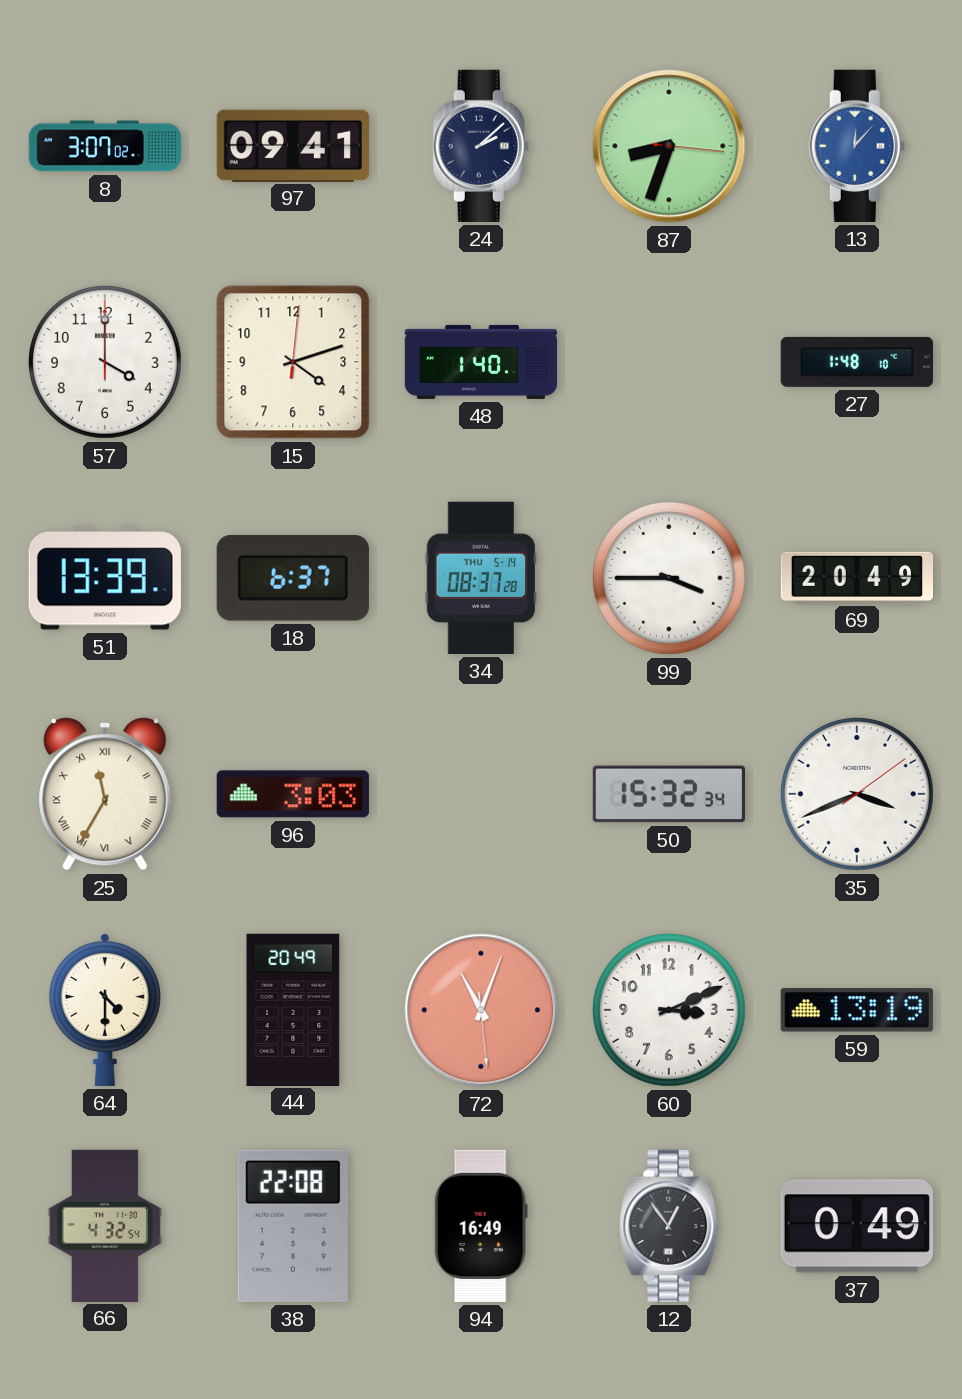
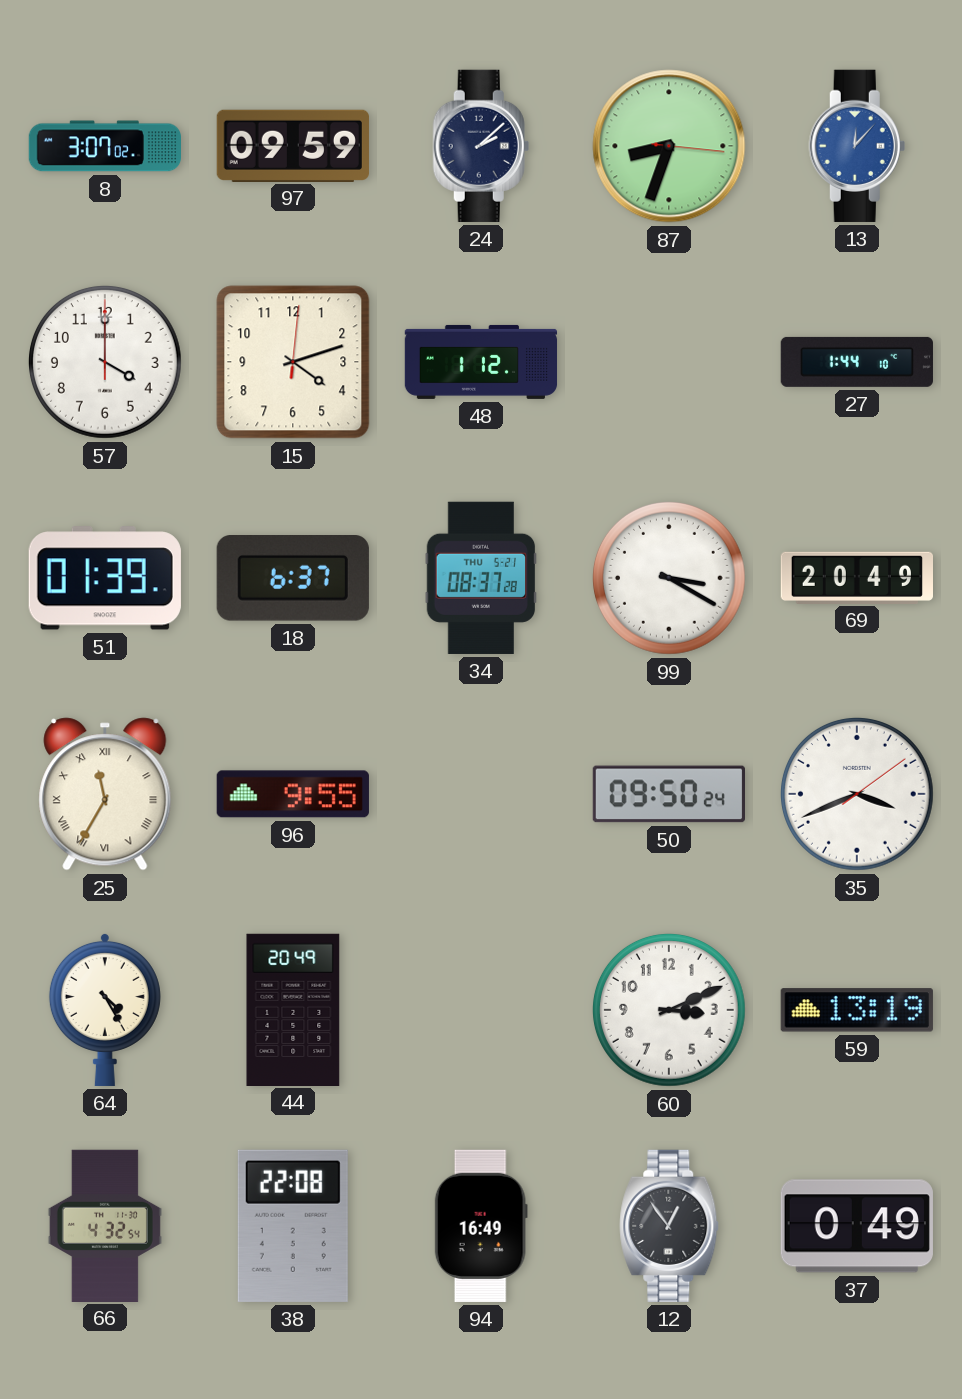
97: 09:41 -> 09:59
48: 1:40 -> 1:12
27: 1:48 -> 1:44
51: 13:39 -> 01:39
34 date: THU 5-14 -> THU 5-21
99: 3:45 -> 3:20
96: 3:03 -> 9:55
50: 15:32 -> 09:50
64: 4:30 -> 4:25
72: 11:03 -> none
